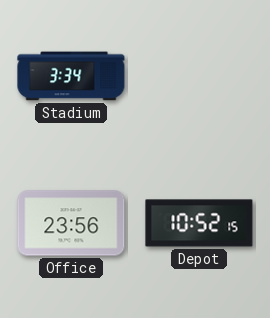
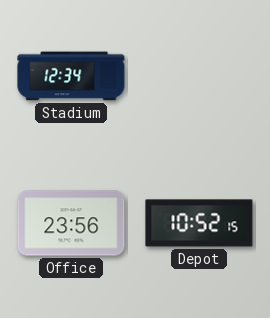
Stadium: 3:34 -> 12:34
